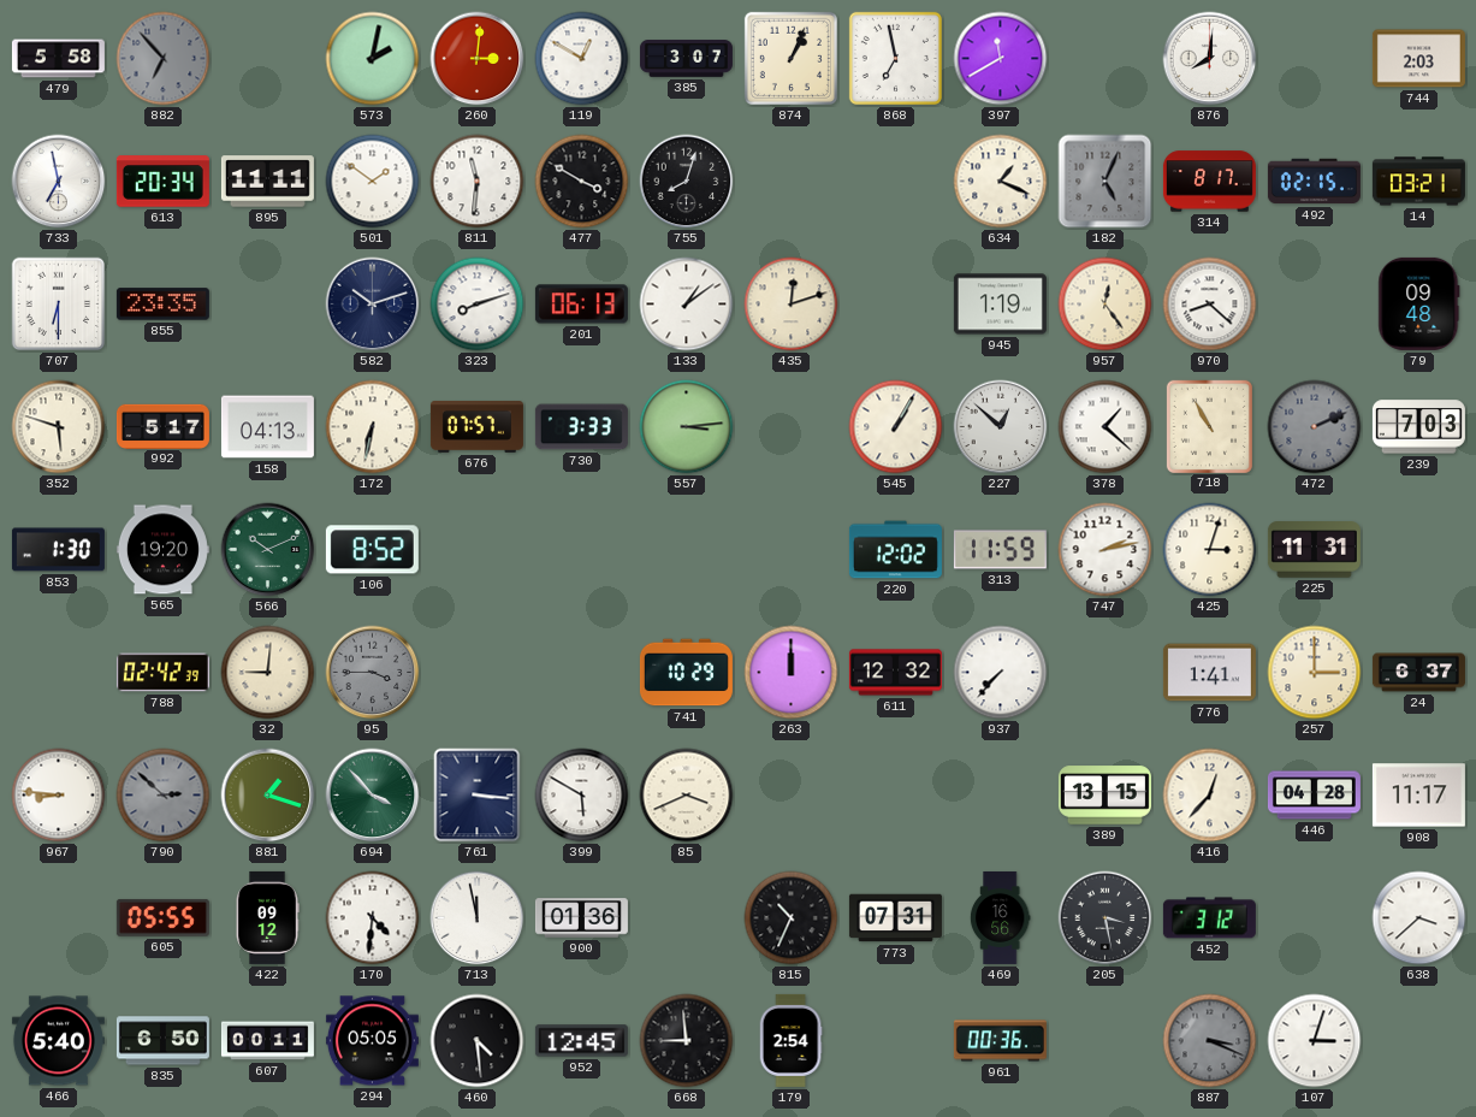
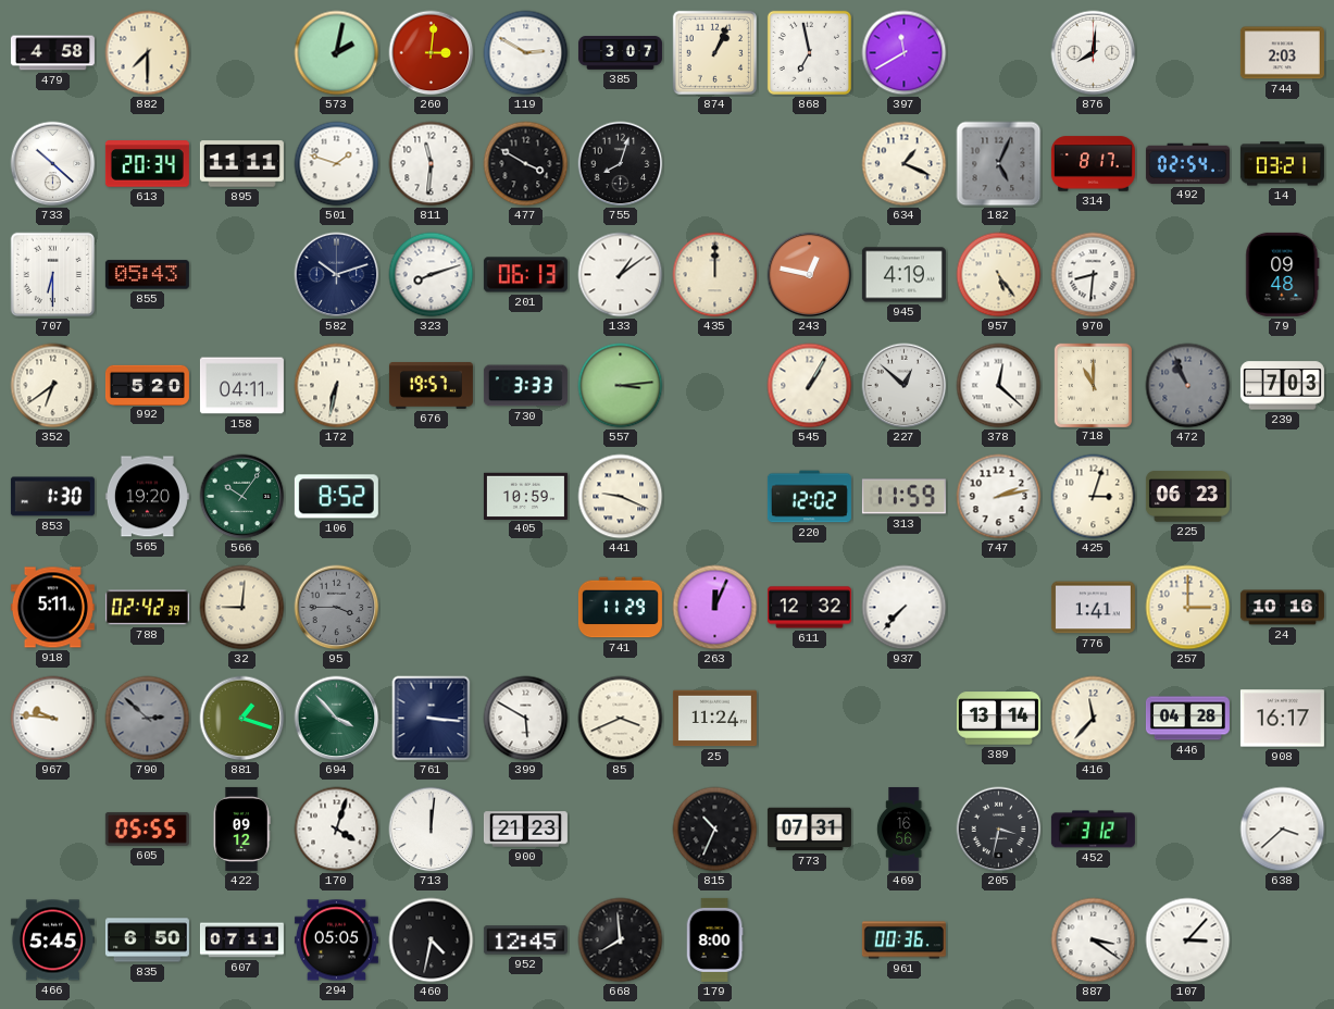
479: 5:58 -> 4:58
882: 6:53 -> 7:30
882 dial: grey -> cream
119: 12:50 -> 2:50
733: 6:58 -> 10:22
501: 1:51 -> 1:48
492: 02:15 -> 02:54
855: 23:35 -> 05:43
435: 12:12 -> 12:00
243: none -> 12:47
945: 1:19 -> 4:19
957: 12:24 -> 5:24
970: 8:22 -> 8:31
352: 5:48 -> 6:39
992: 5:17 -> 5:20
158: 04:13 -> 04:11
676: 07:57 -> 19:57
378: 1:22 -> 12:22
718: 10:55 -> 11:00
472: 2:11 -> 10:56
566: 10:11 -> 10:06
405: none -> 10:59
441: none -> 9:19
225: 11:31 -> 06:23
918: none -> 5:11
741: 10:29 -> 11:29
263: 12:00 -> 12:04
24: 6:37 -> 10:16
967: 8:46 -> 9:46
25: none -> 11:24
389: 13:15 -> 13:14
416: 12:37 -> 11:37
908: 11:17 -> 16:17
170: 4:31 -> 4:03
713: 11:58 -> 12:01
900: 01:36 -> 21:23
205: 3:28 -> 3:32
466: 5:40 -> 5:45
607: 00:11 -> 07:11
460: 4:29 -> 4:32
668: 8:59 -> 7:59
179: 2:54 -> 8:00
887: 3:19 -> 3:21
887 dial: grey -> white
107: 3:03 -> 3:07
